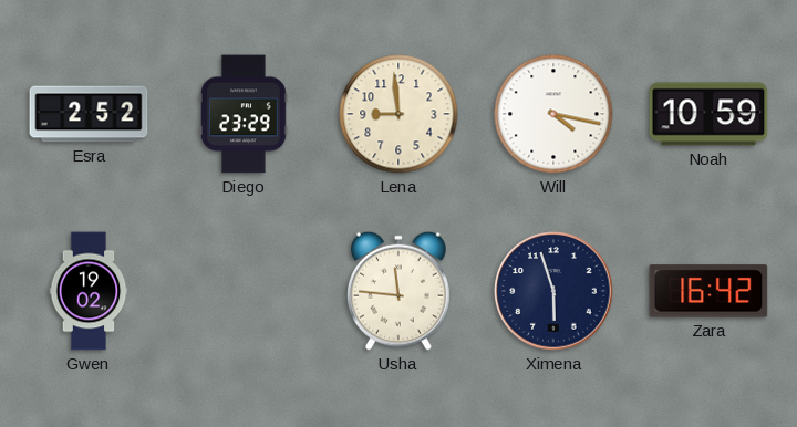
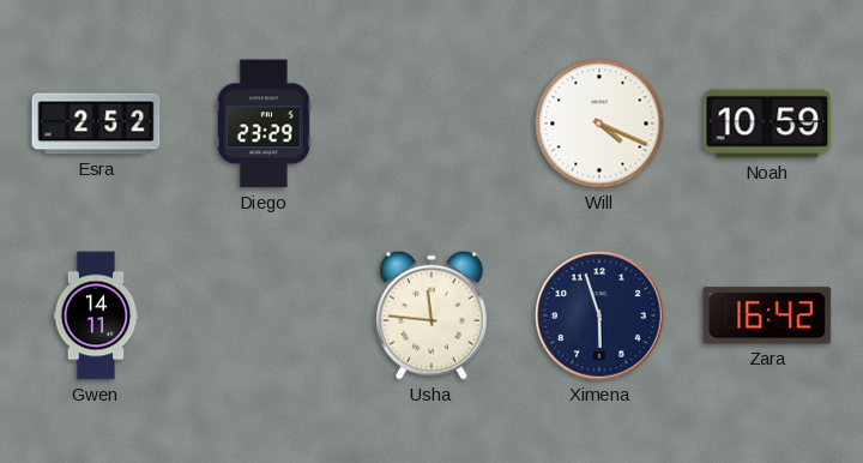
Lena: 8:59 -> none
Will: 4:17 -> 4:19
Gwen: 19:02 -> 14:11
